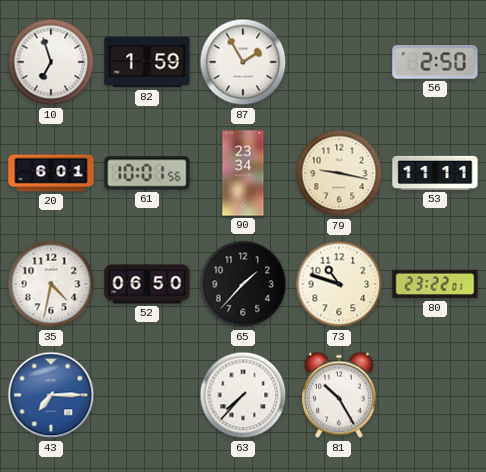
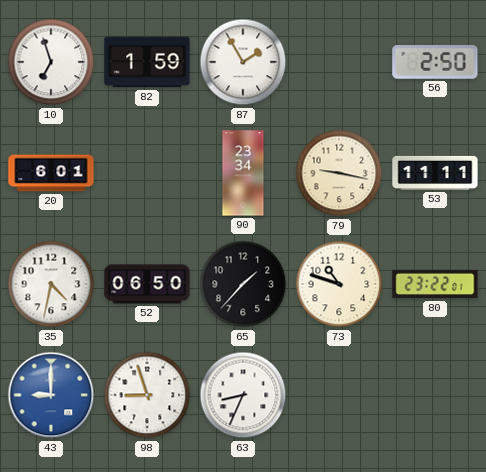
61: 10:01 -> none
43: 7:15 -> 9:00
98: none -> 8:57
63: 7:37 -> 8:34
81: 10:25 -> none
